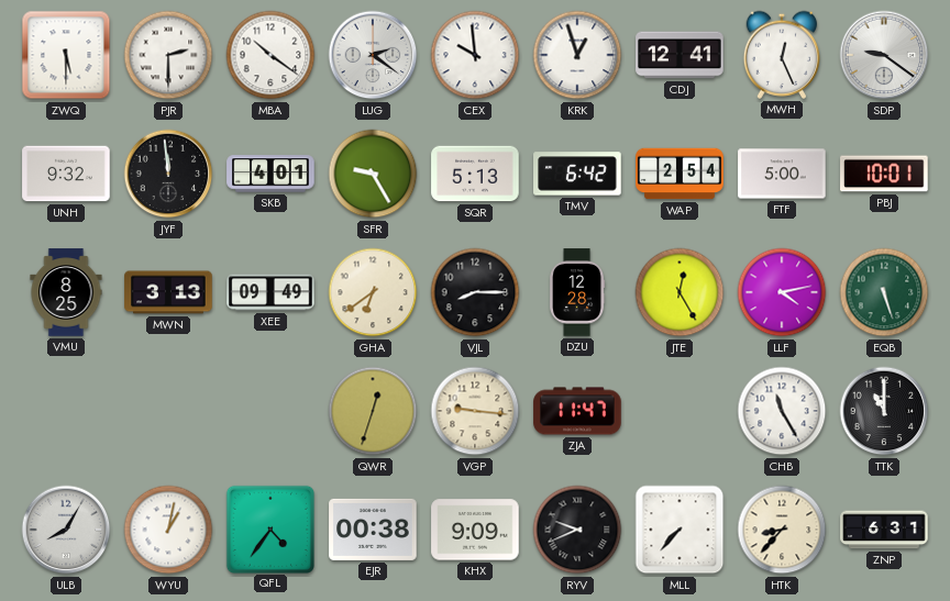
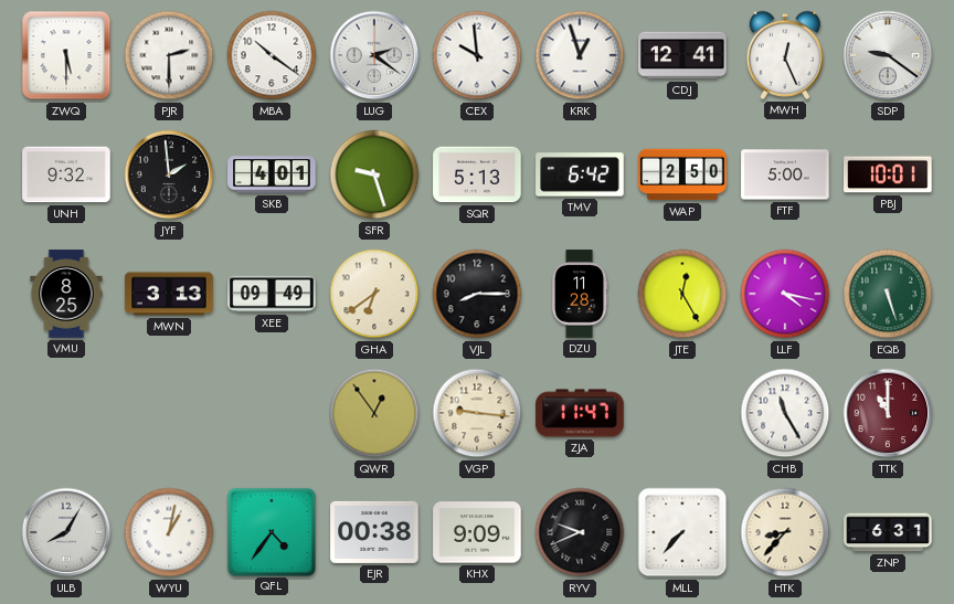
JYF: 11:59 -> 1:59
SFR: 9:25 -> 9:27
WAP: 2:54 -> 2:50
DZU: 12:28 -> 11:28
LLF: 4:13 -> 4:17
QWR: 12:33 -> 12:54
TTK dial: black -> burgundy
